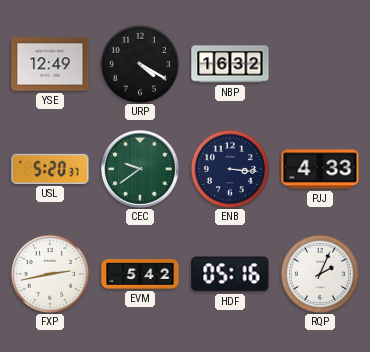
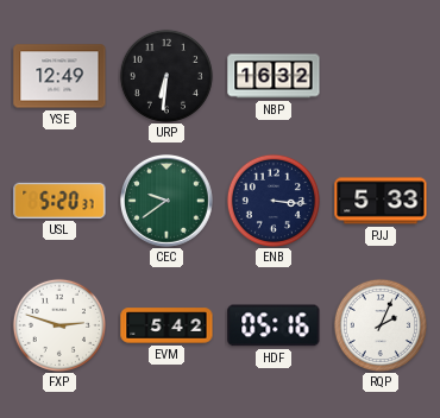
URP: 4:20 -> 6:31
PJJ: 4:33 -> 5:33
FXP: 2:43 -> 2:48
